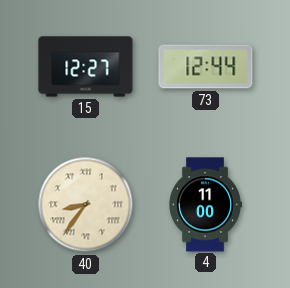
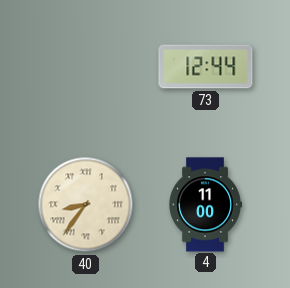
15: 12:27 -> none
